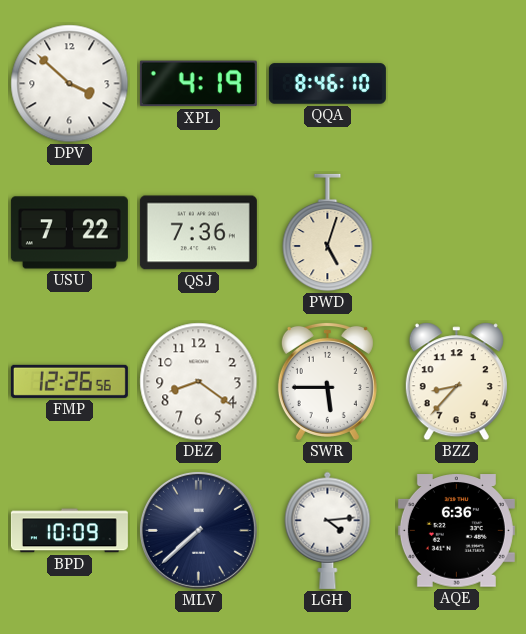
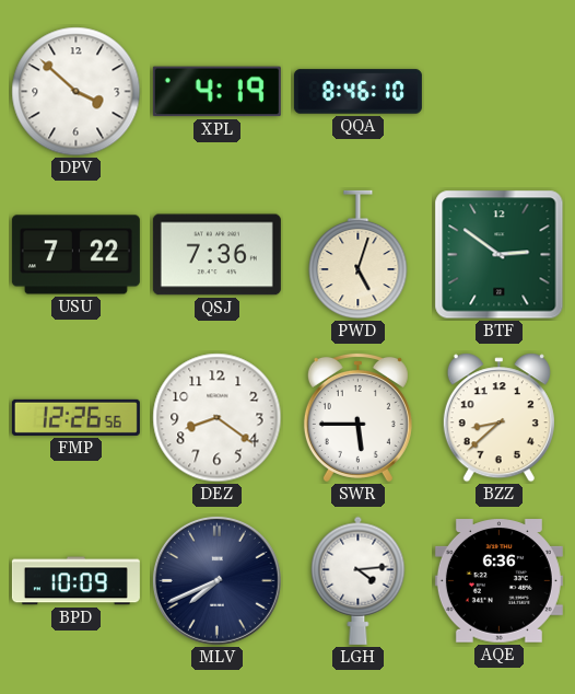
BTF: none -> 2:51
BZZ: 8:37 -> 8:38
MLV: 7:38 -> 7:41
